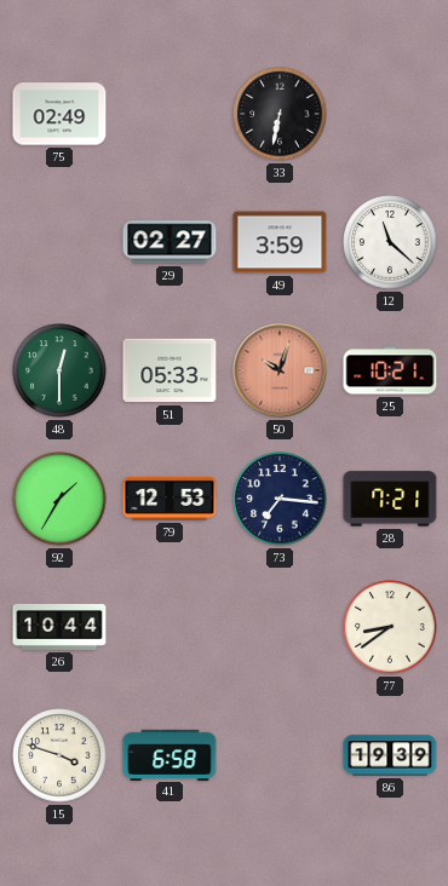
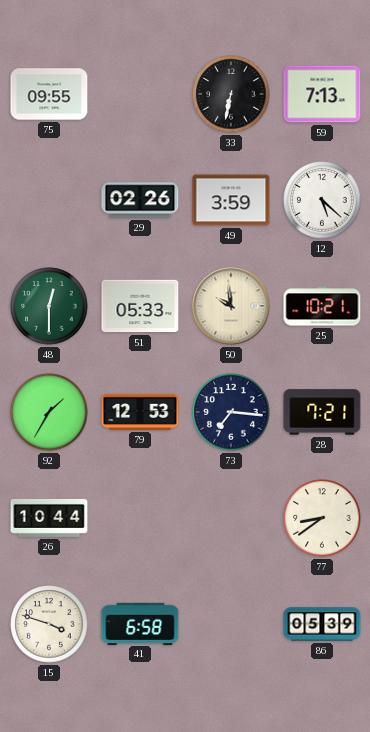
75: 02:49 -> 09:55
59: none -> 7:13
29: 02:27 -> 02:26
12: 11:22 -> 5:22
50: 10:03 -> 9:59
50 dial: salmon -> cream
86: 19:39 -> 05:39
